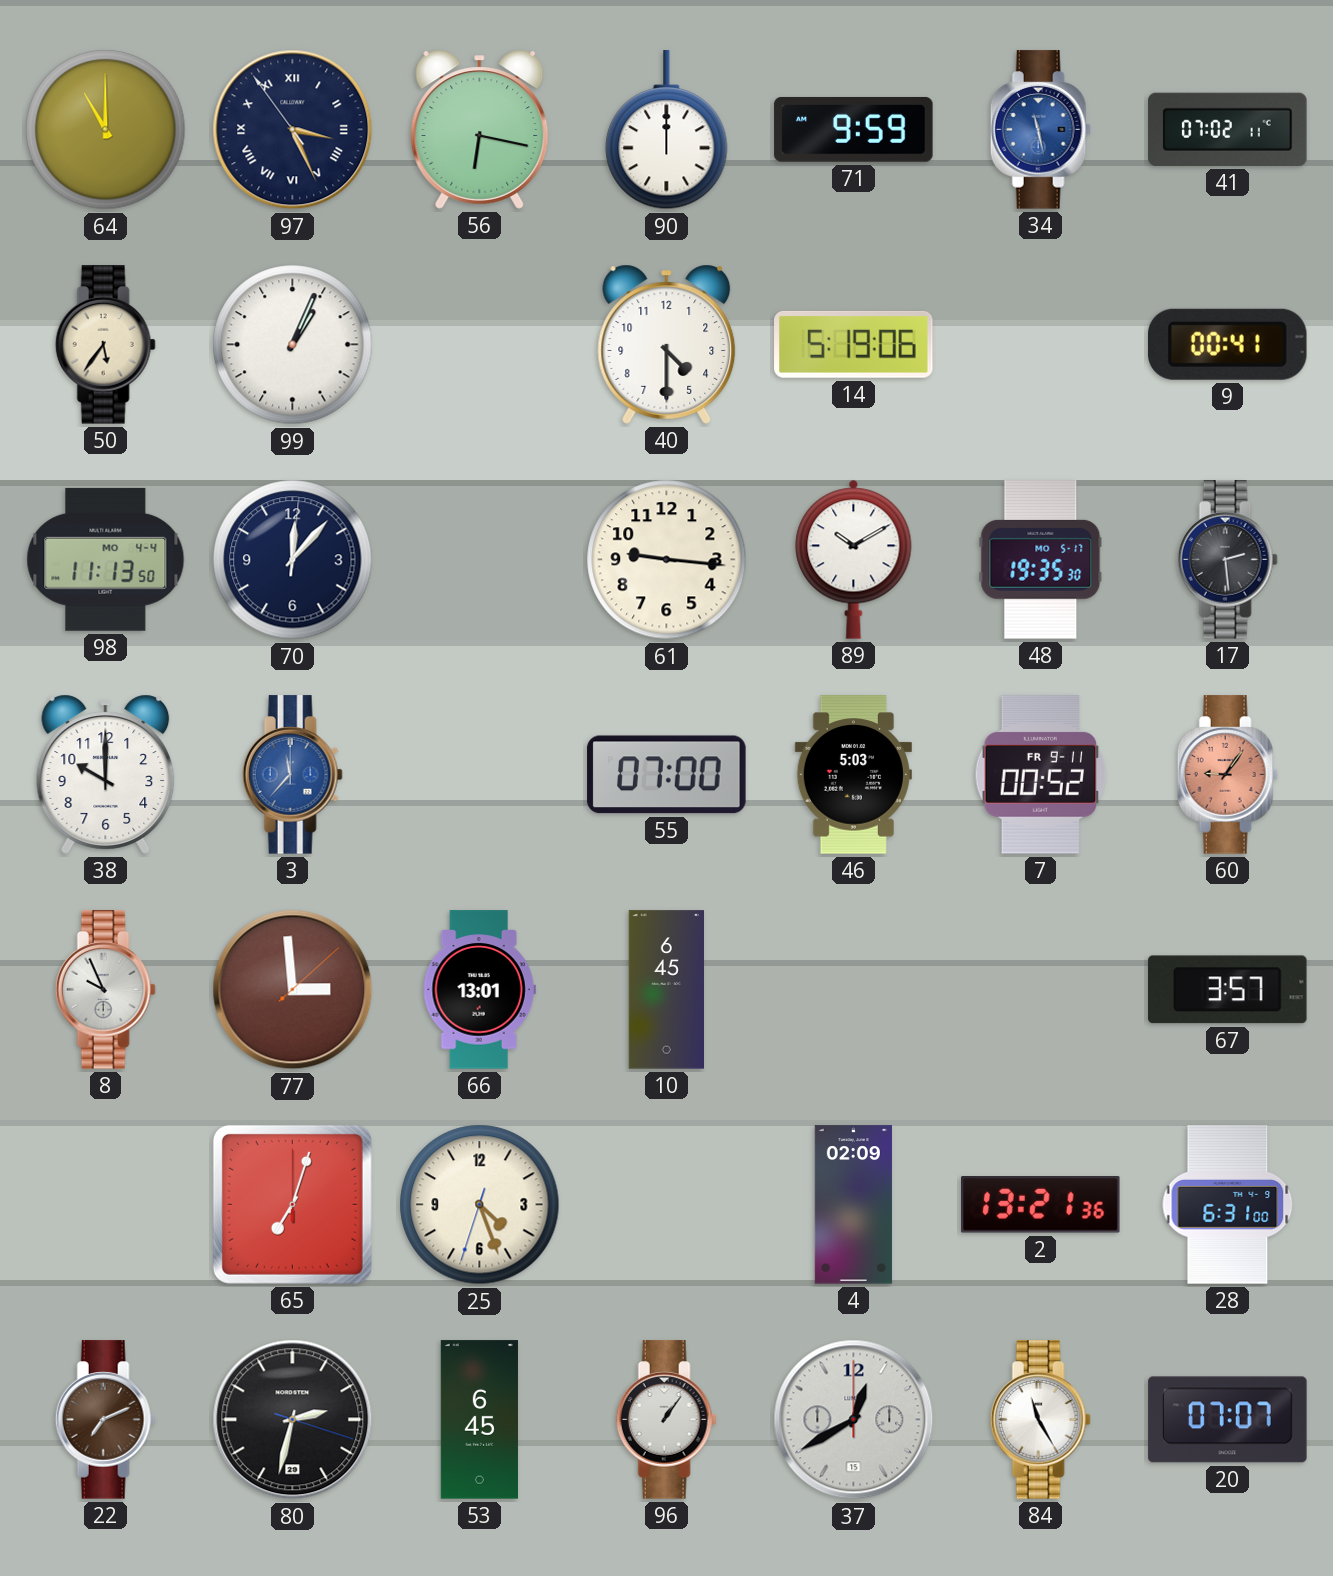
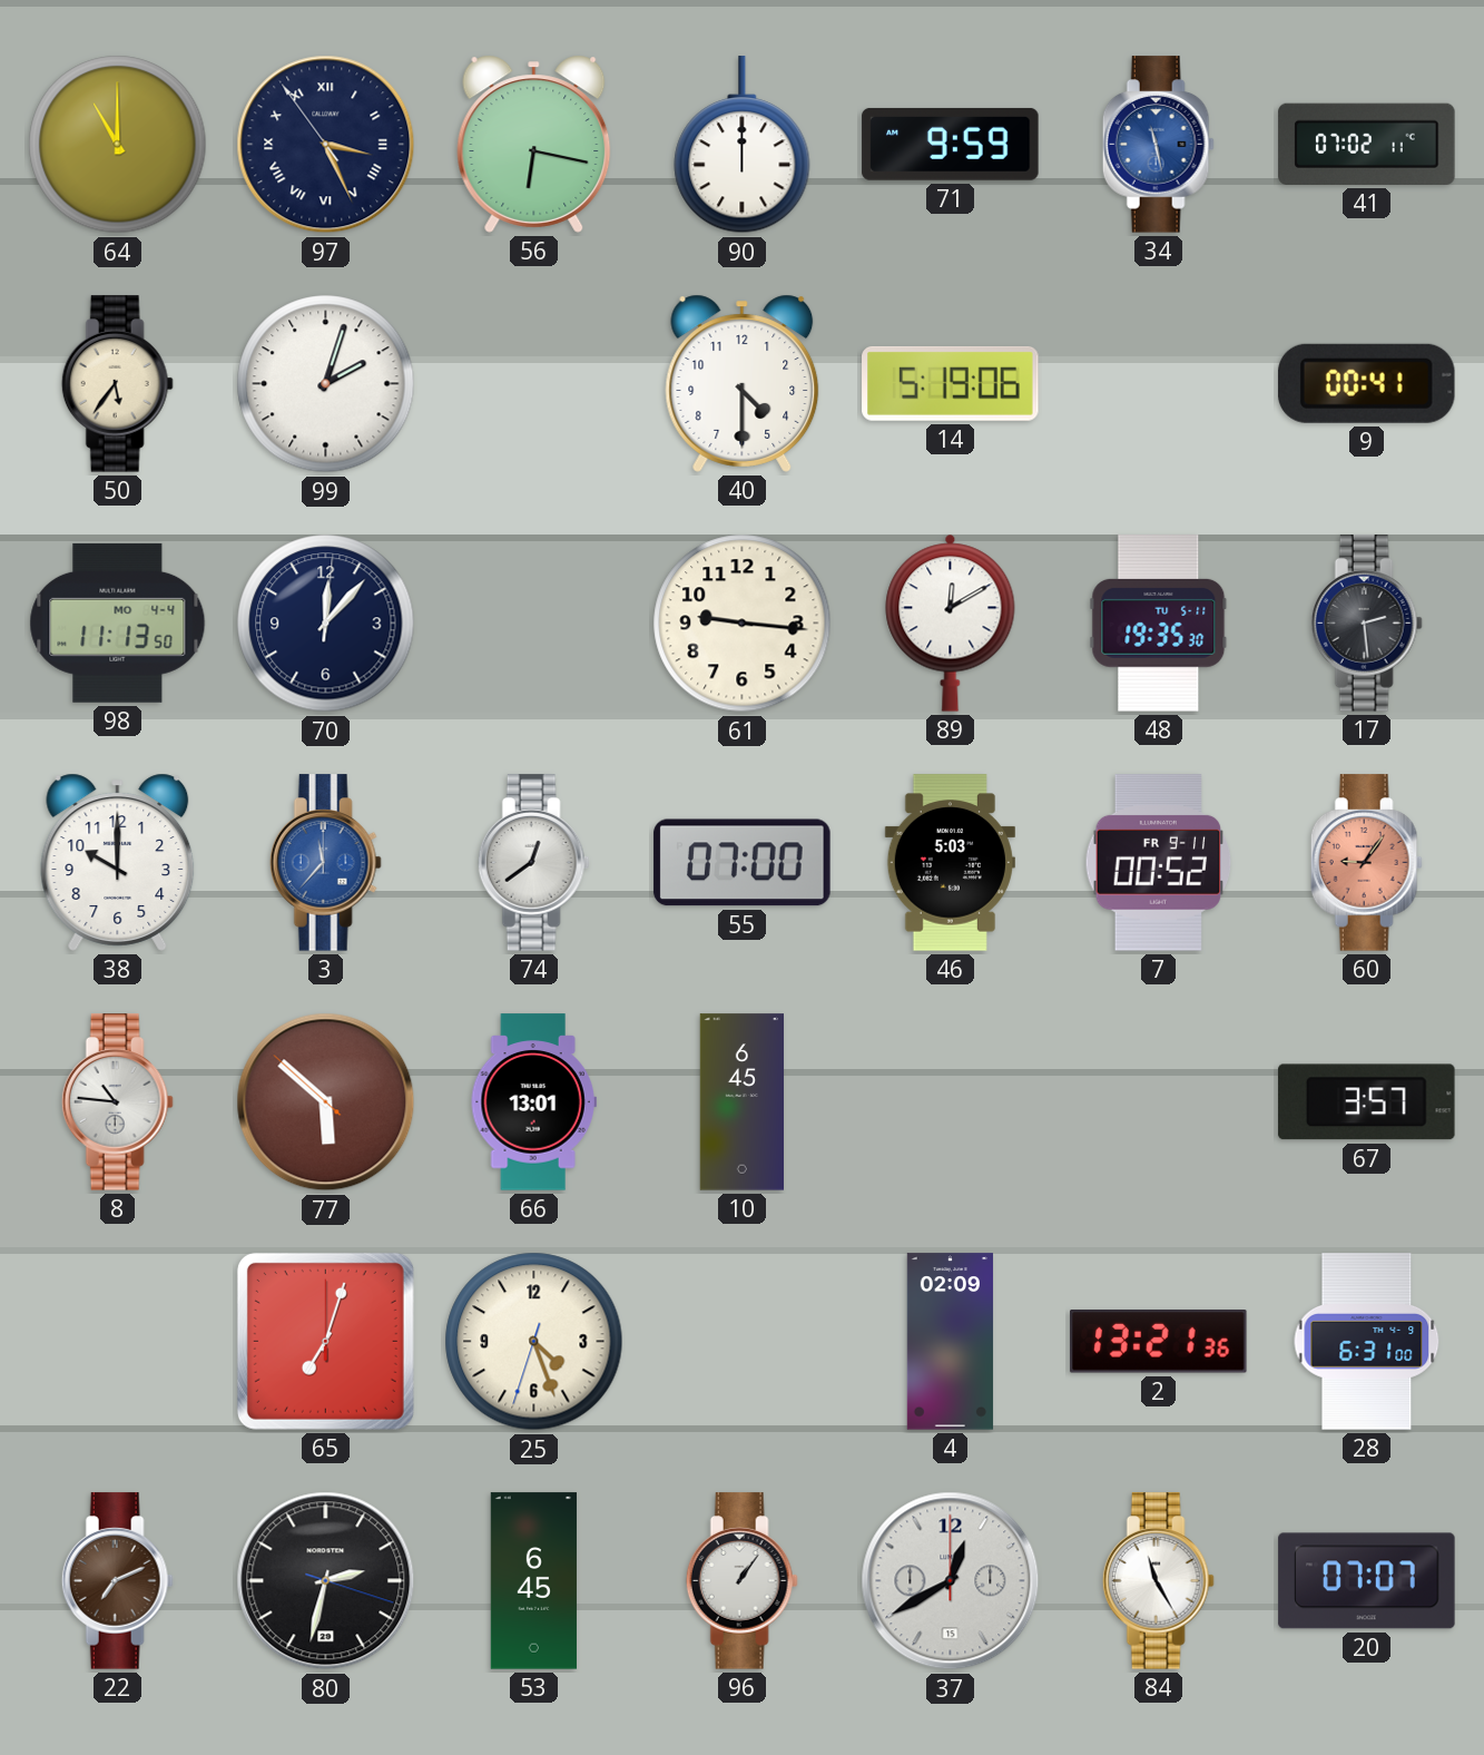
99: 1:04 -> 2:03
89: 10:10 -> 12:10
48 date: MO 5-17 -> TU 5-11
74: none -> 12:39
8: 9:56 -> 10:46
77: 2:59 -> 5:51
